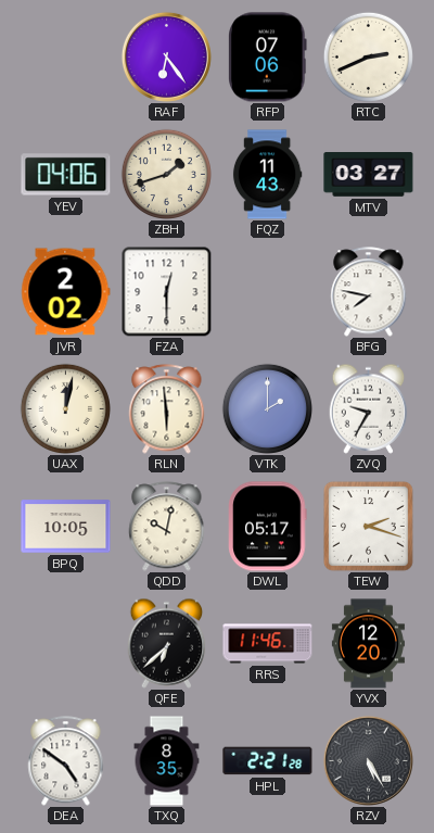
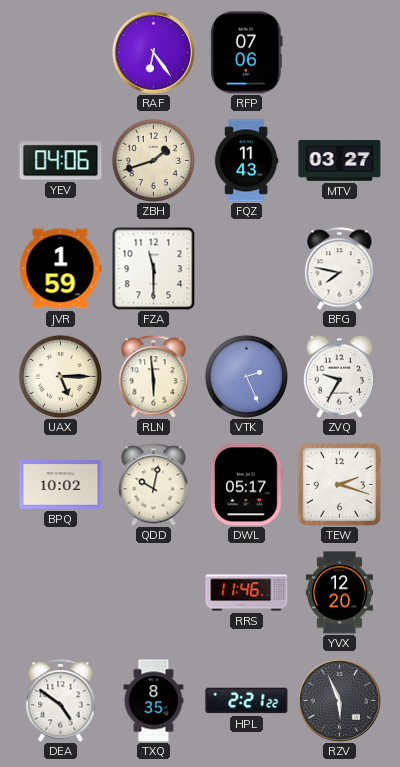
RTC: 2:41 -> none
JVR: 2:02 -> 1:59
FZA: 12:30 -> 11:30
UAX: 12:02 -> 5:15
VTK: 2:00 -> 2:26
BPQ: 10:05 -> 10:02
QFE: 6:38 -> none
HPL: 2:21:28 -> 2:21:22
RZV: 5:25 -> 5:56
